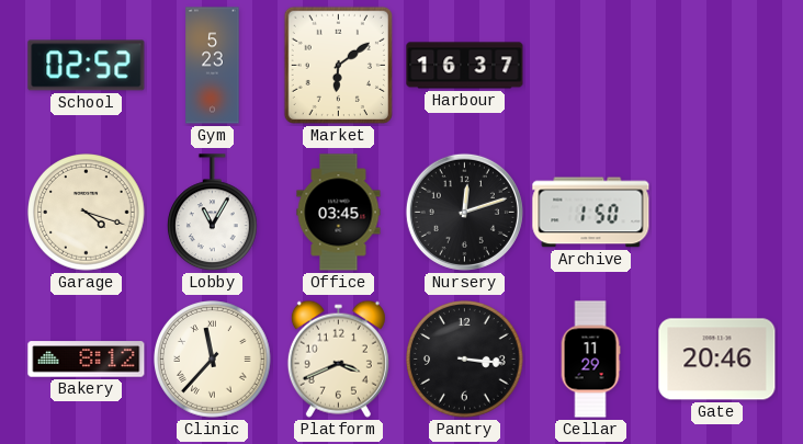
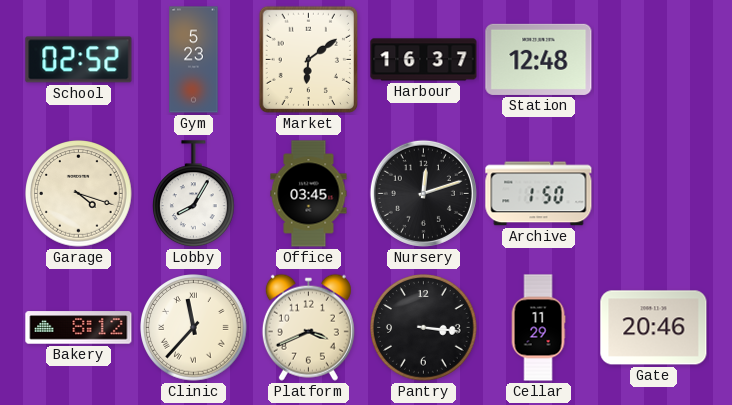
Station: none -> 12:48
Lobby: 11:05 -> 8:05
